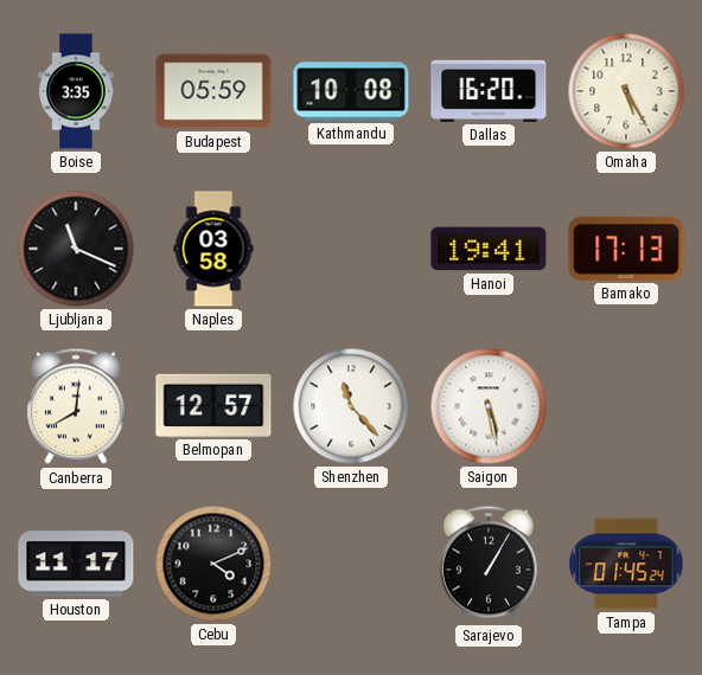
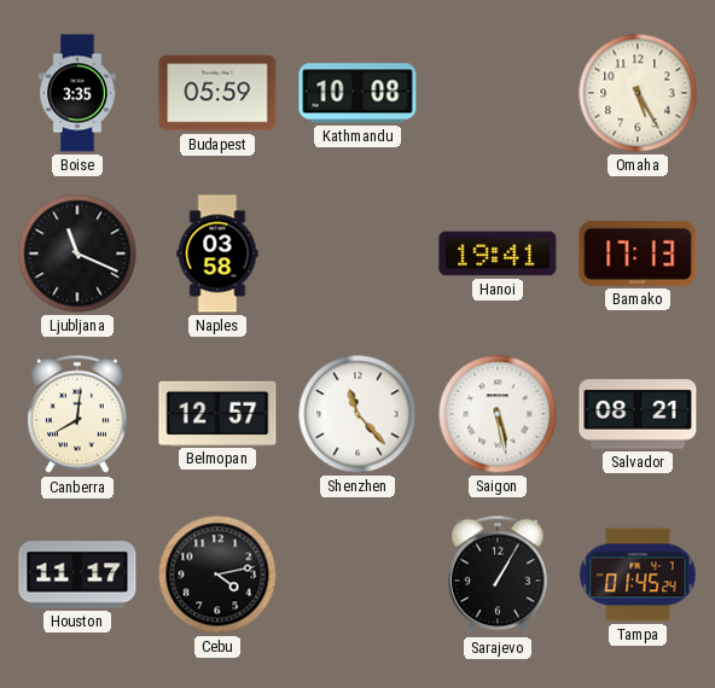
Dallas: 16:20 -> none
Salvador: none -> 08:21
Cebu: 4:11 -> 4:13
